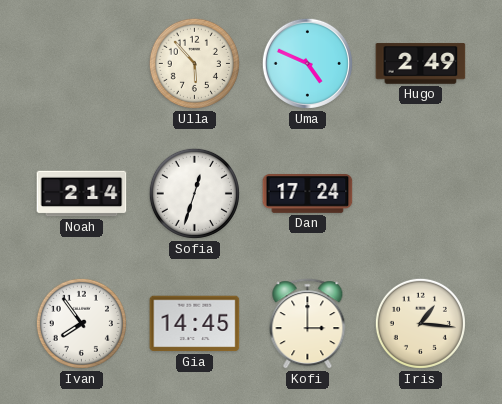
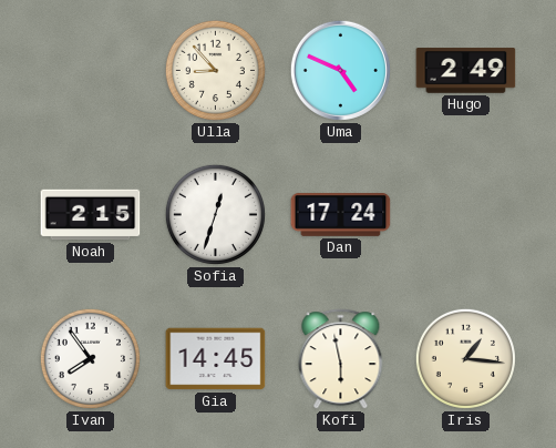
Ulla: 5:53 -> 8:53
Noah: 2:14 -> 2:15
Kofi: 3:00 -> 5:58
